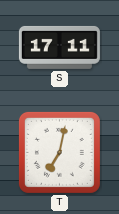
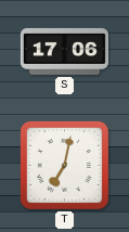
S: 17:11 -> 17:06
